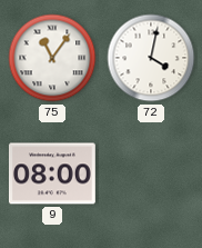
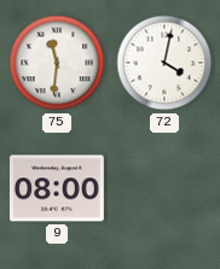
75: 11:06 -> 11:31
